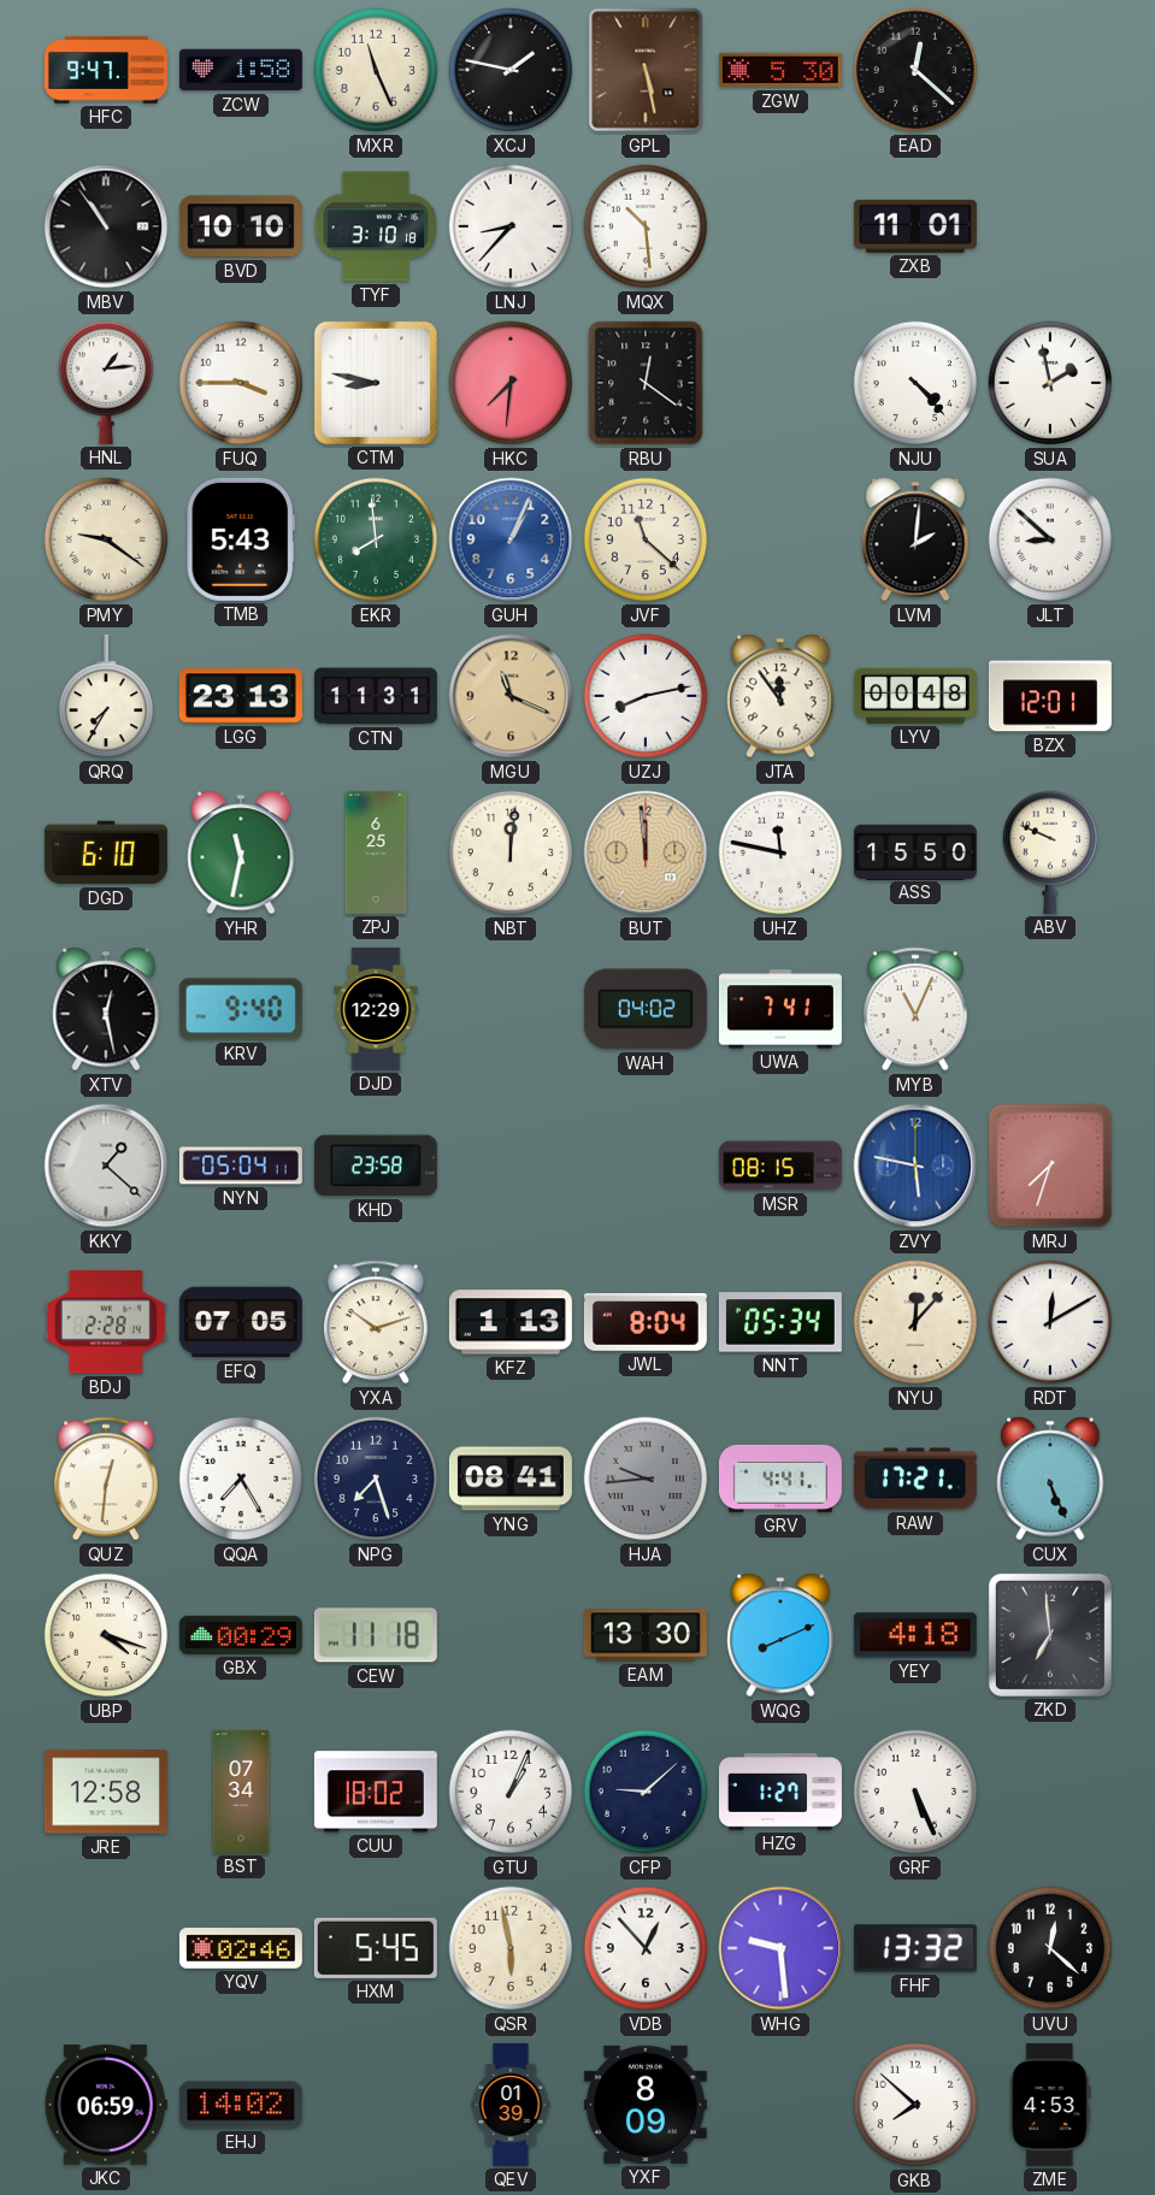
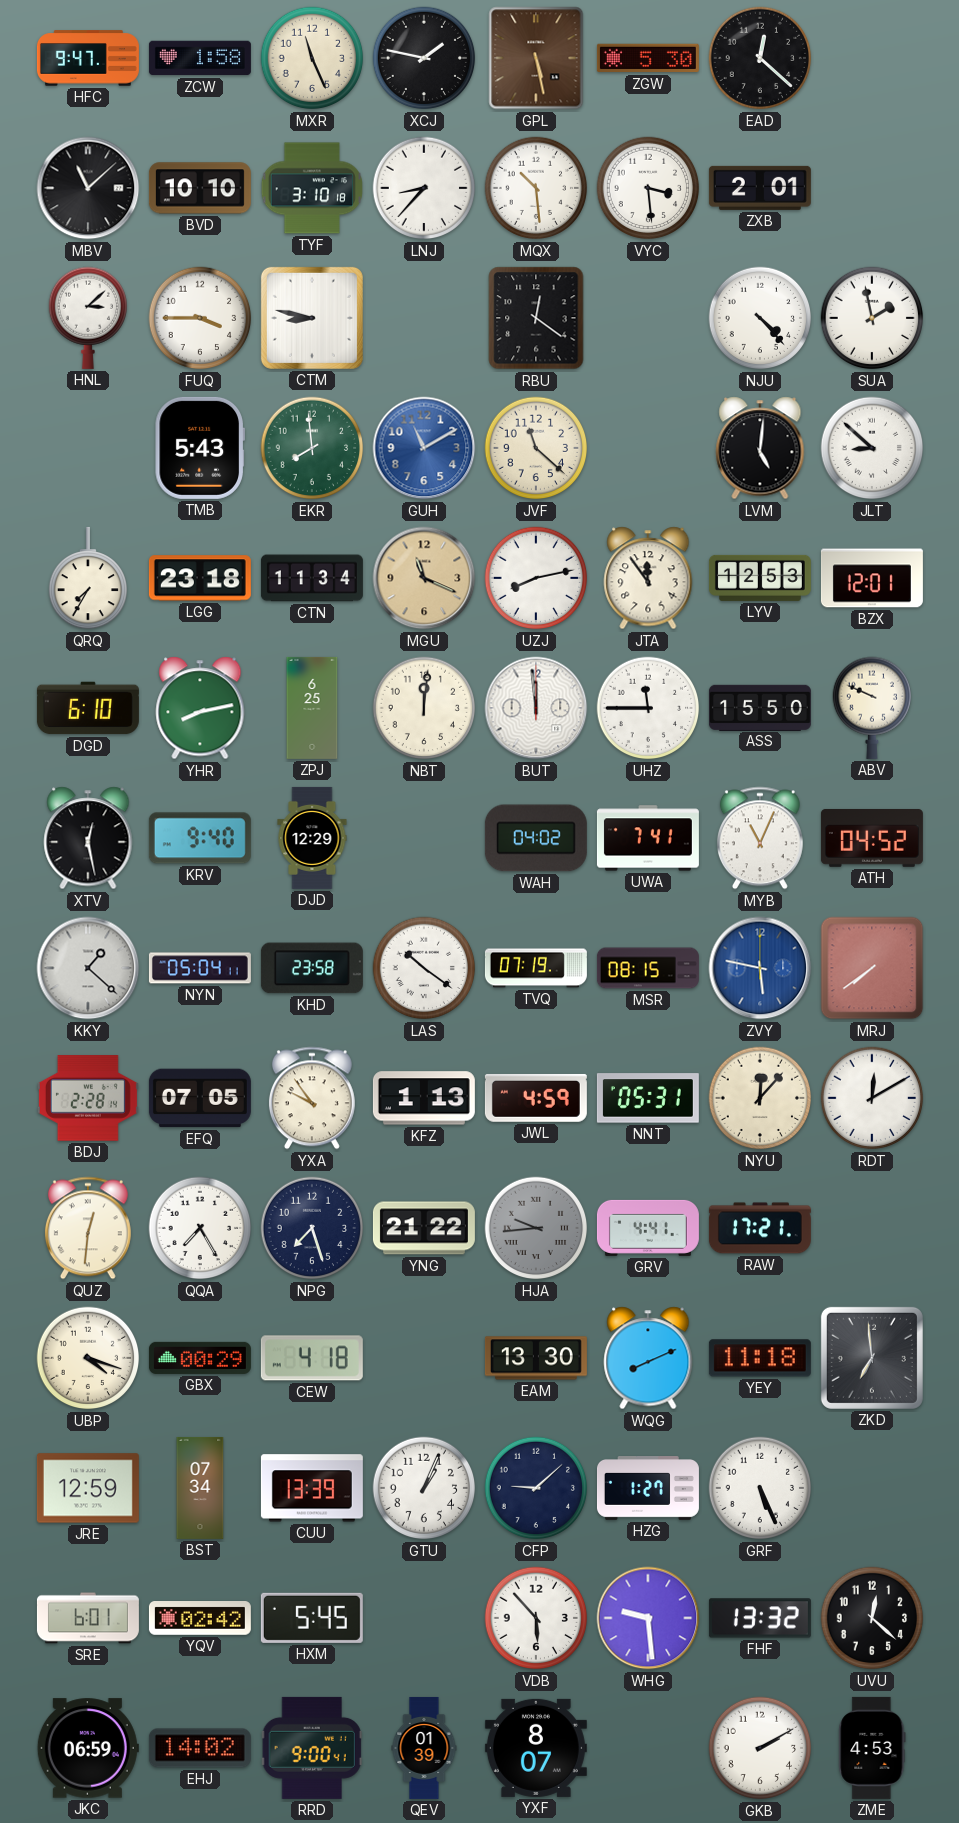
MBV: 10:54 -> 11:08
VYC: none -> 3:29
ZXB: 11:01 -> 2:01
HNL: 1:14 -> 3:08
HKC: 7:31 -> none
PMY: 9:21 -> none
GUH: 1:04 -> 11:10
LVM: 2:01 -> 5:01
LGG: 23:13 -> 23:18
CTN: 11:31 -> 11:34
LYV: 00:48 -> 12:53
YHR: 11:32 -> 8:13
BUT dial: champagne -> white
UHZ: 11:47 -> 11:45
ATH: none -> 04:52
LAS: none -> 10:21
TVQ: none -> 07:19
MRJ: 7:33 -> 7:39
YXA: 10:12 -> 9:54
JWL: 8:04 -> 4:59
NNT: 05:34 -> 05:31
YNG: 08:41 -> 21:22
CUX: 5:26 -> none
CEW: 11:18 -> 4:18
YEY: 4:18 -> 11:18
JRE: 12:58 -> 12:59
CUU: 18:02 -> 13:39
SRE: none -> 6:01
YQV: 02:46 -> 02:42
QSR: 5:58 -> none
VDB: 12:53 -> 5:53
RRD: none -> 9:00
YXF: 8:09 -> 8:07
GKB: 7:52 -> 2:10
